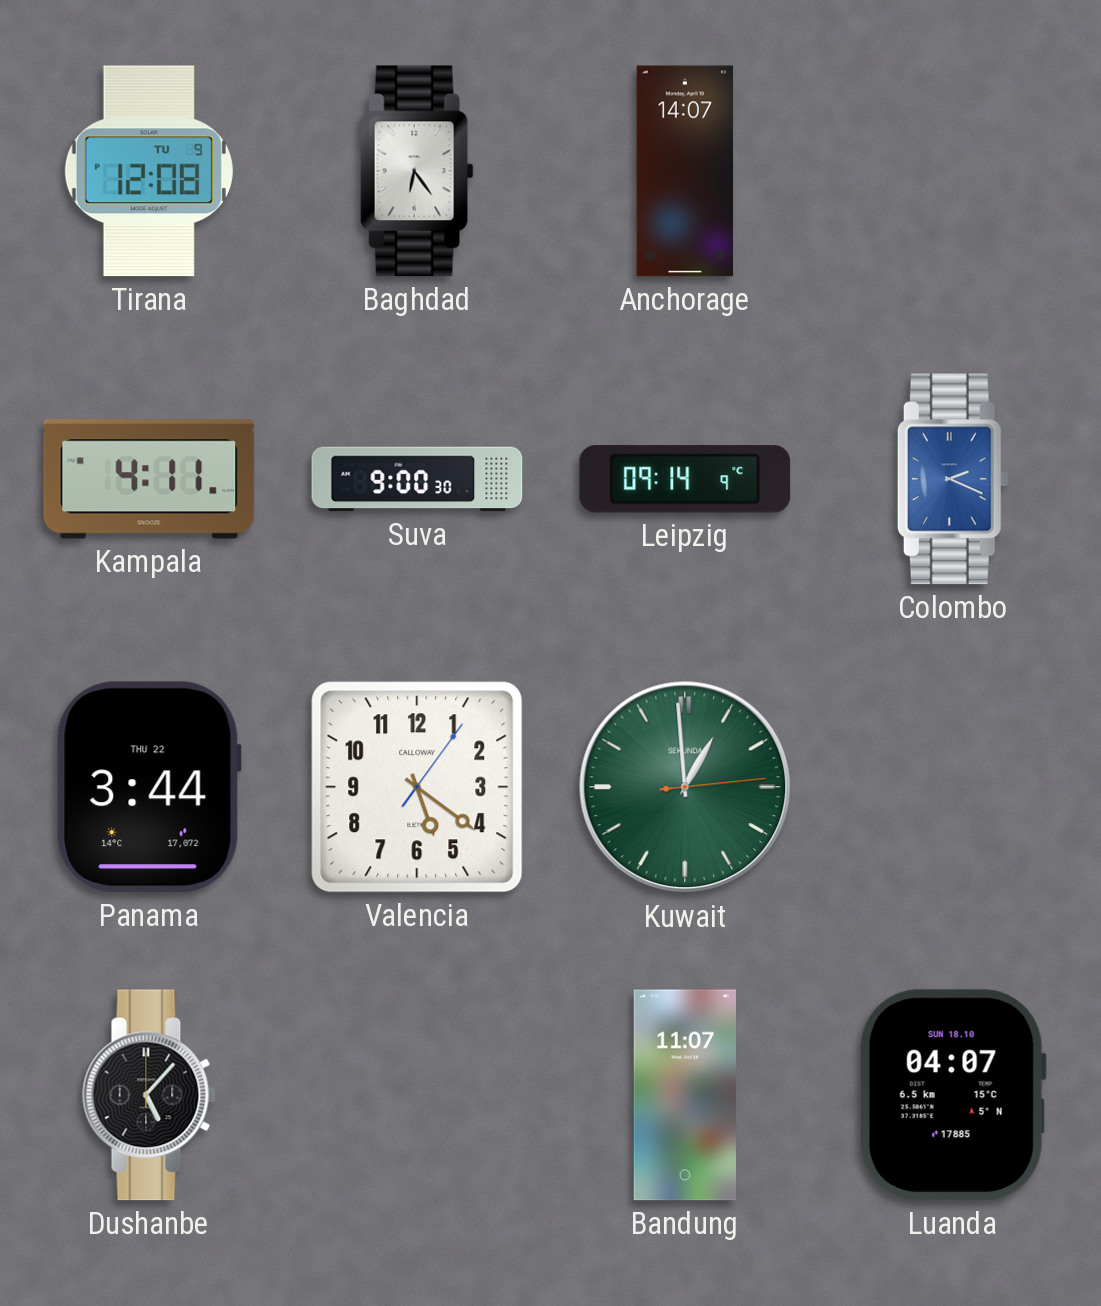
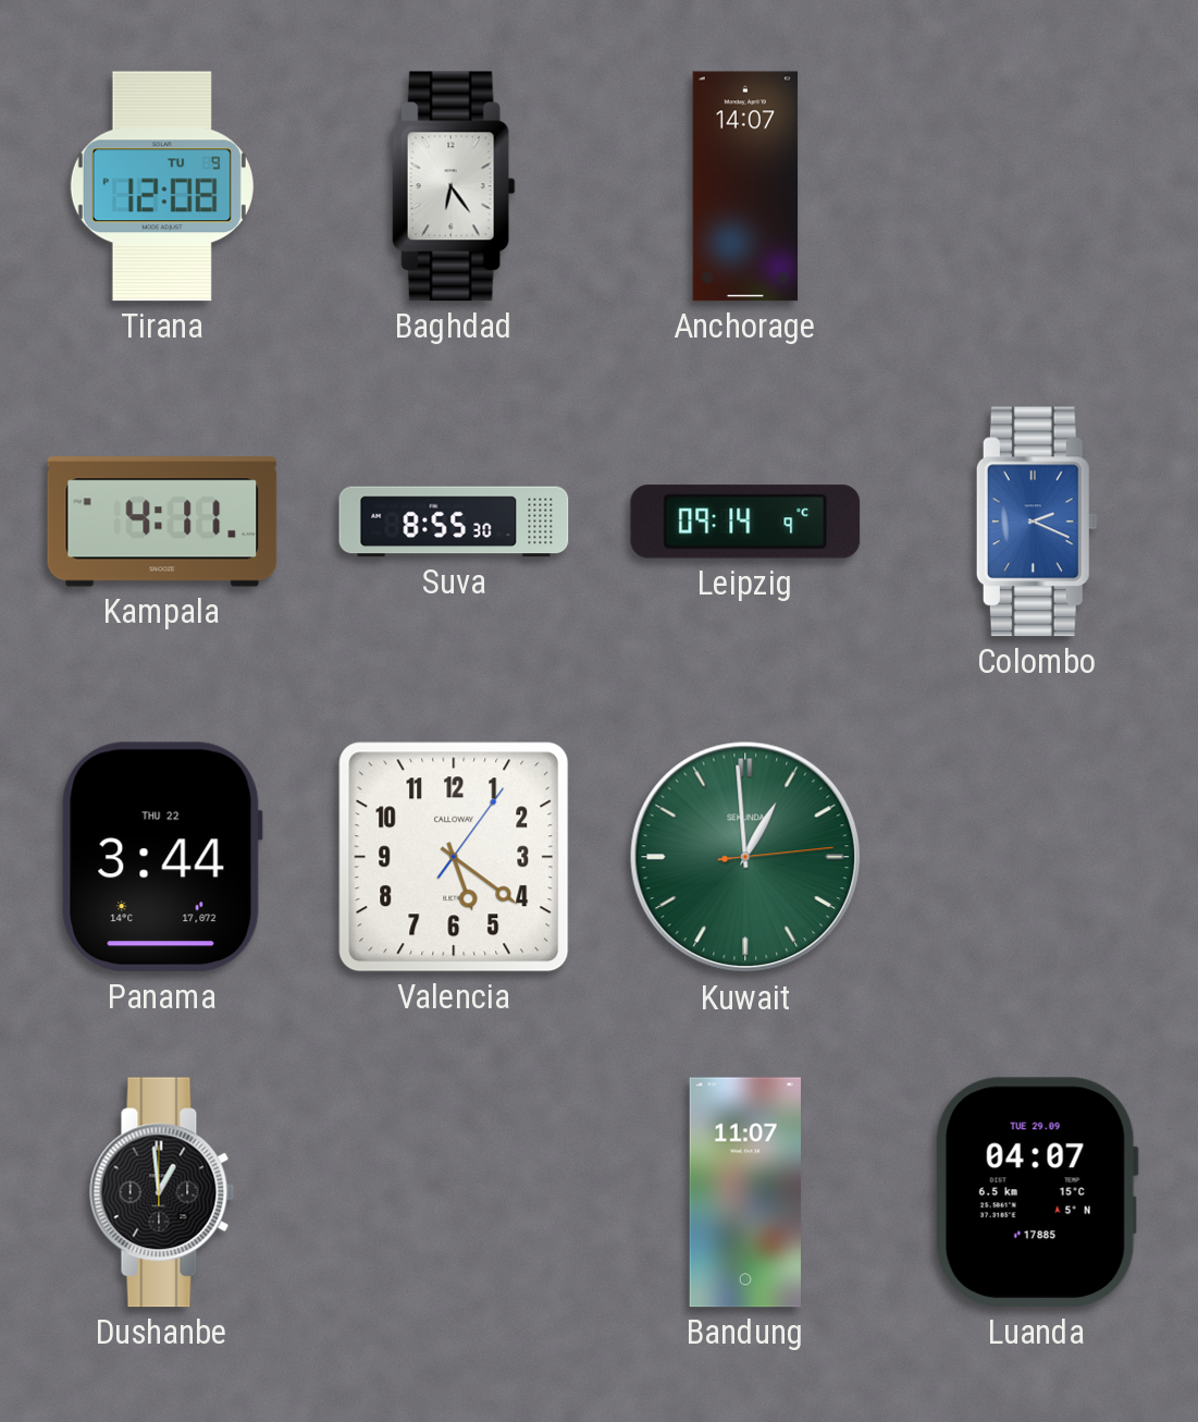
Suva: 9:00 -> 8:55
Dushanbe: 5:07 -> 12:59
Luanda date: SUN 18.10 -> TUE 29.09
